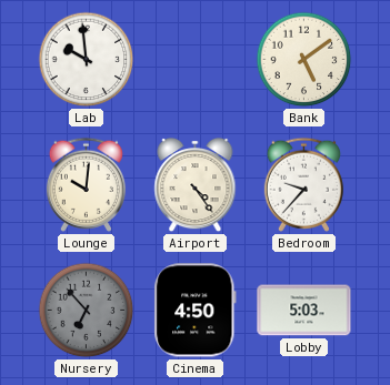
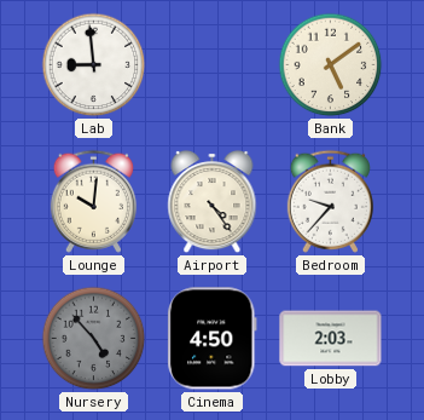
Lab: 9:59 -> 8:59
Nursery: 6:53 -> 4:53
Lobby: 5:03 -> 2:03
